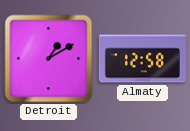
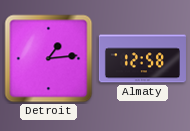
Detroit: 1:10 -> 1:14
